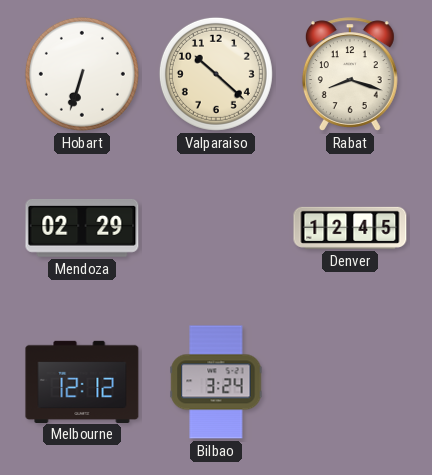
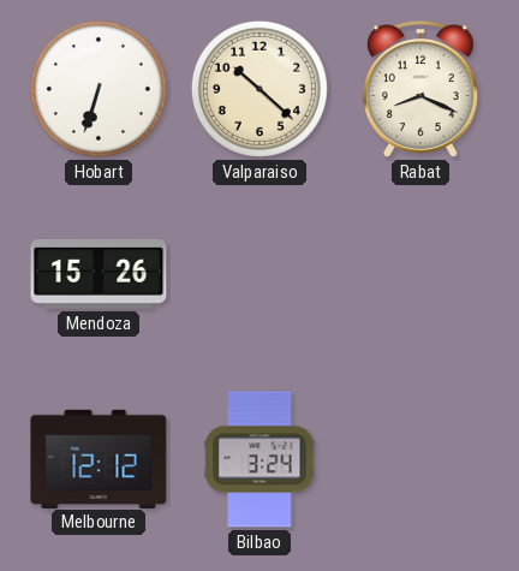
Rabat: 8:18 -> 8:19
Mendoza: 02:29 -> 15:26
Denver: 12:45 -> none
